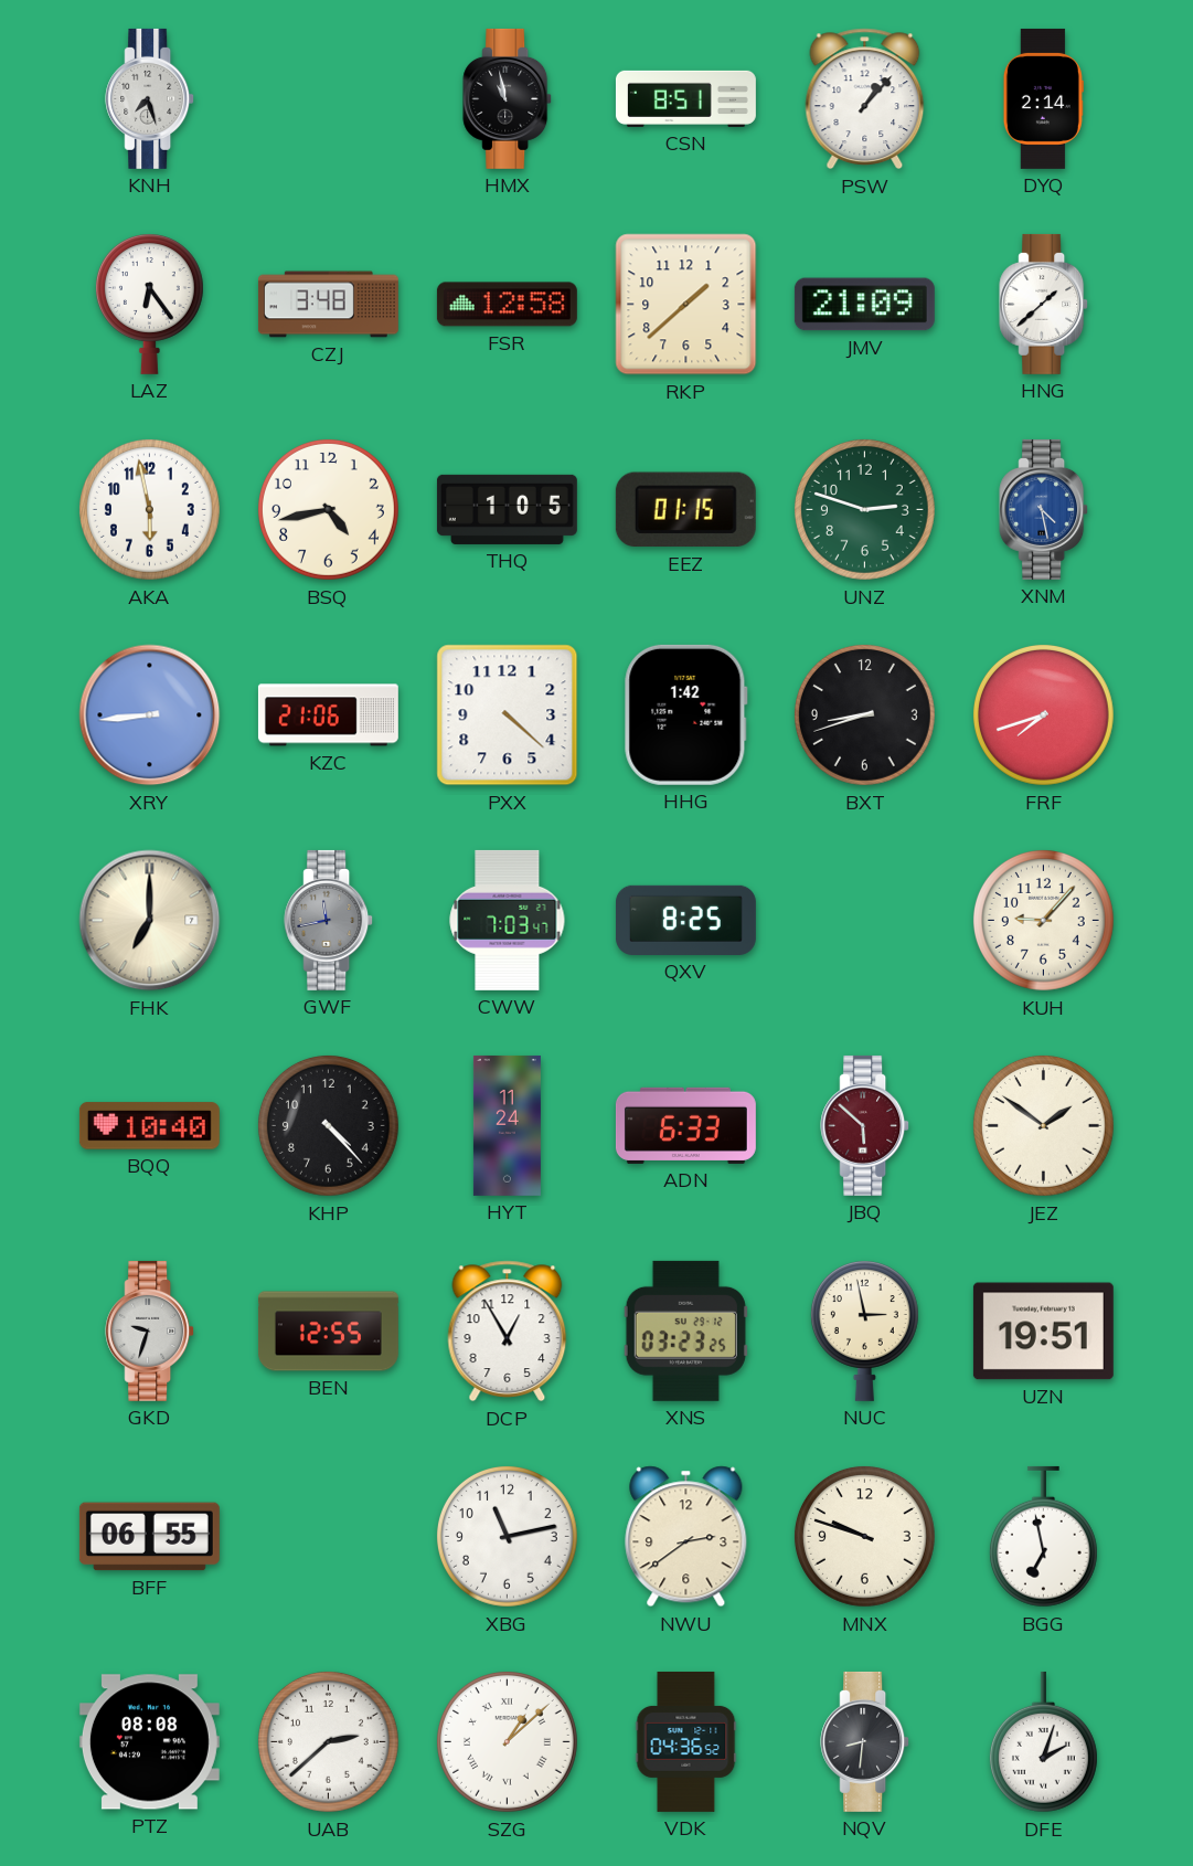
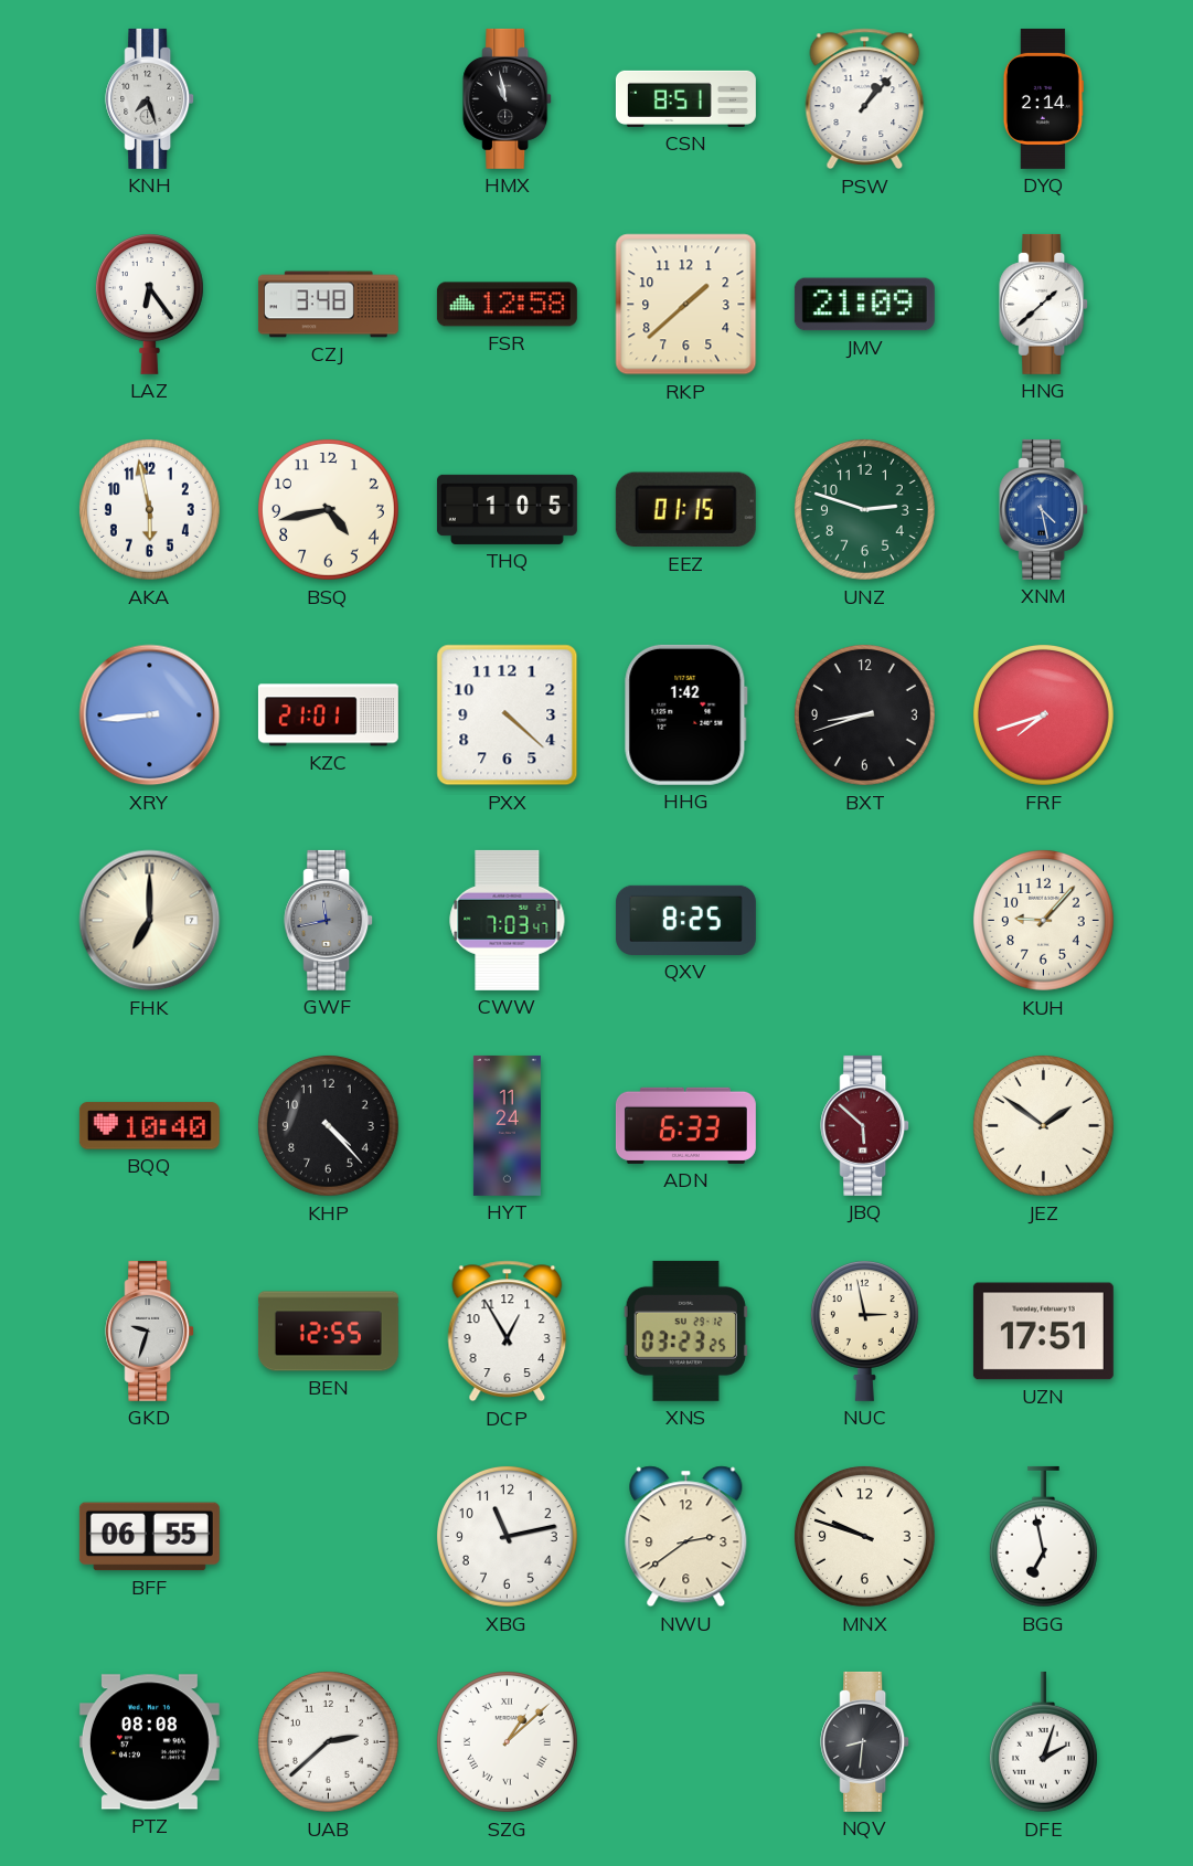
KZC: 21:06 -> 21:01
UZN: 19:51 -> 17:51
VDK: 04:36 -> none
